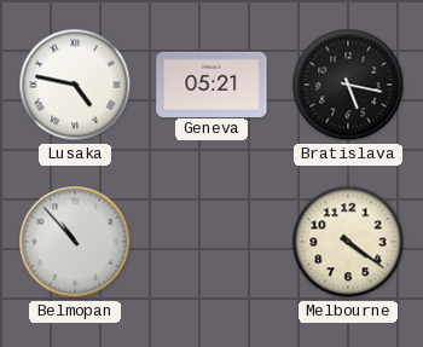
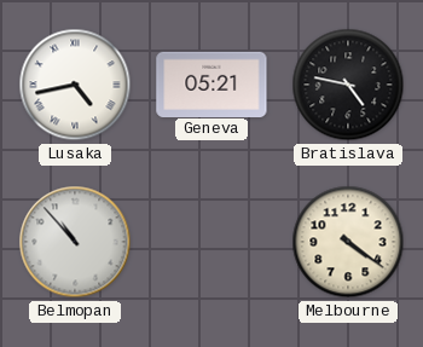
Lusaka: 4:47 -> 4:43
Bratislava: 5:17 -> 4:47
